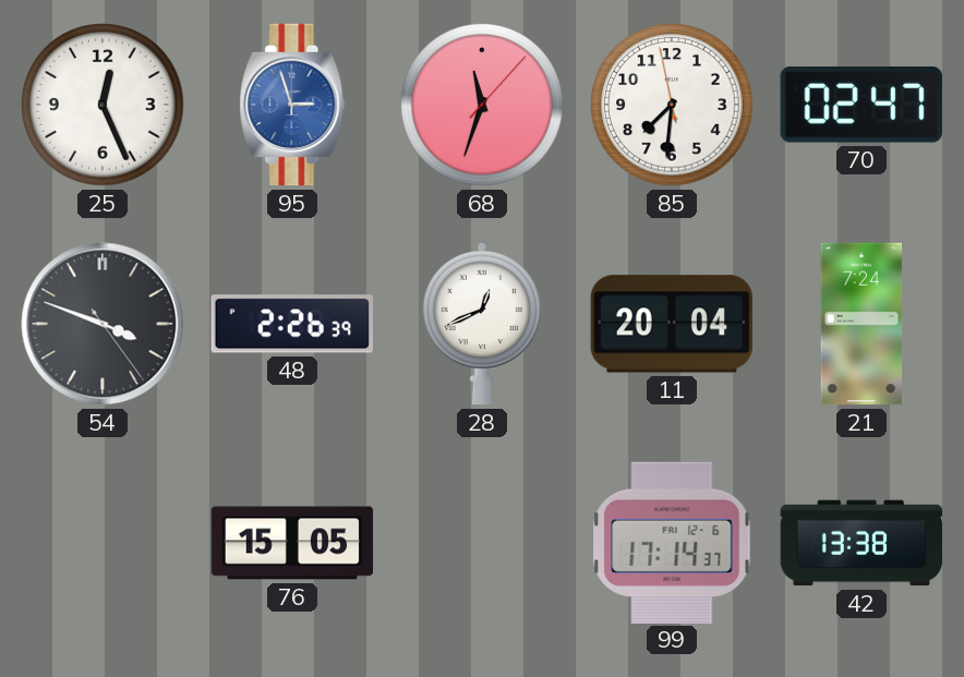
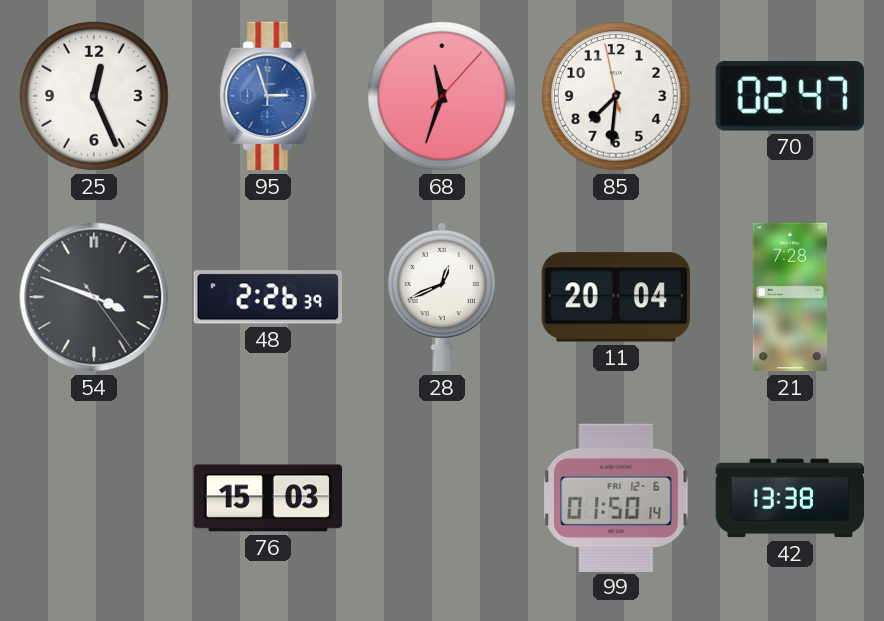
21: 7:24 -> 7:28
76: 15:05 -> 15:03
99: 17:14 -> 01:50
